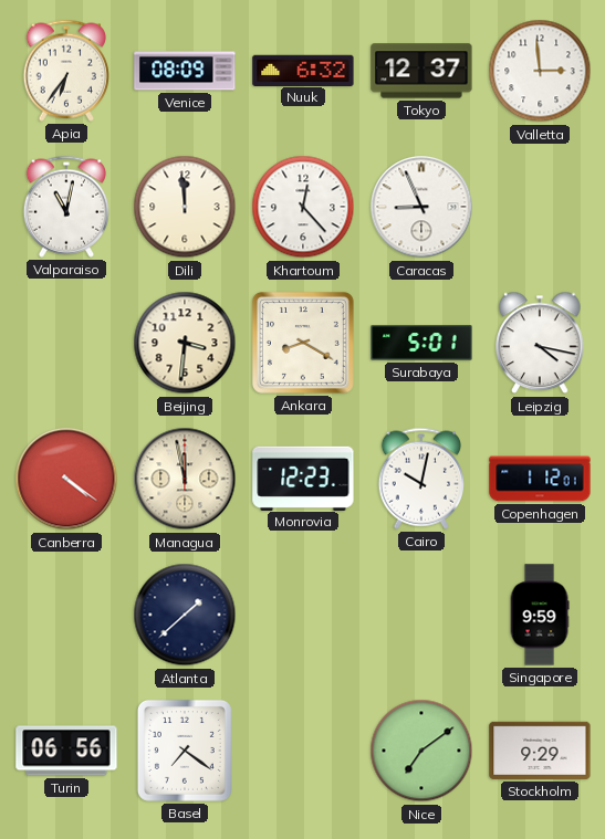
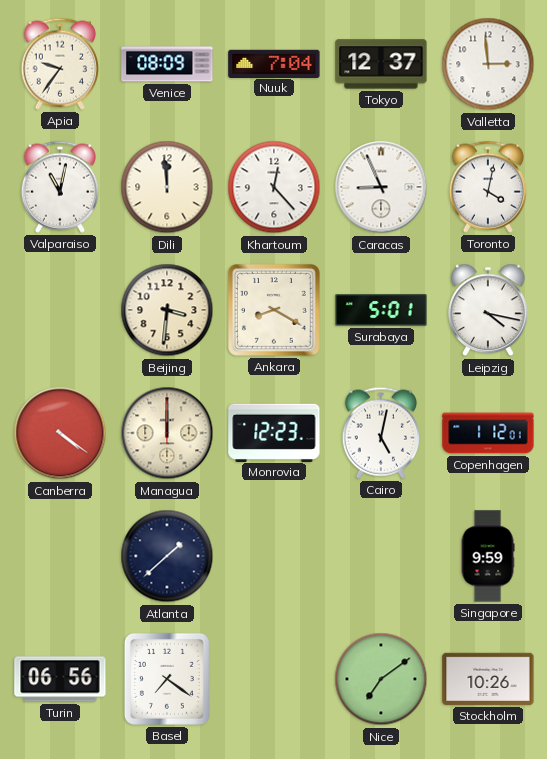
Apia: 6:36 -> 9:36
Nuuk: 6:32 -> 7:04
Toronto: none -> 4:02
Managua: 11:58 -> 12:00
Cairo: 10:02 -> 5:02
Stockholm: 9:29 -> 10:26
